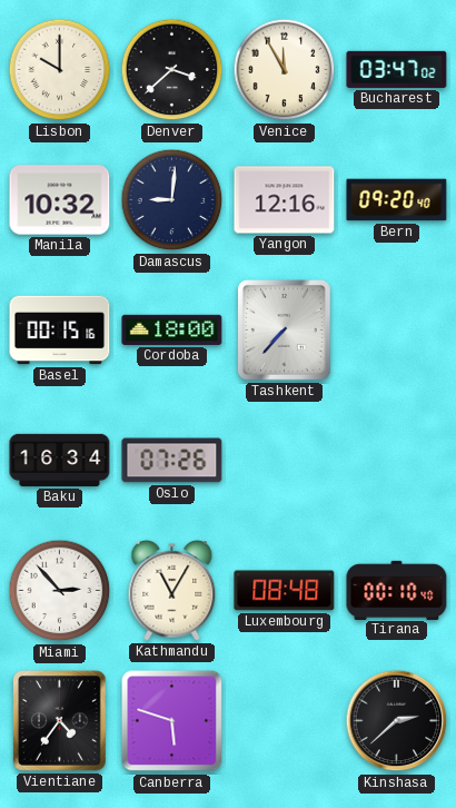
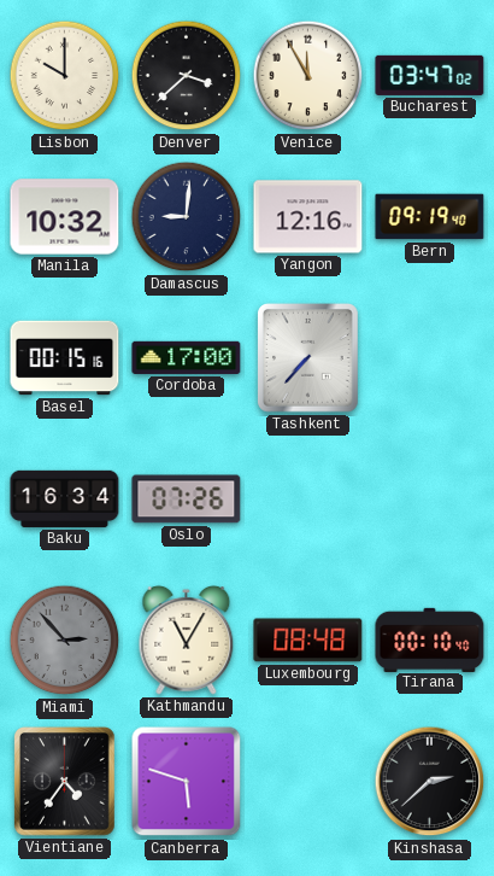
Bern: 09:20 -> 09:19
Cordoba: 18:00 -> 17:00
Miami dial: white -> grey
